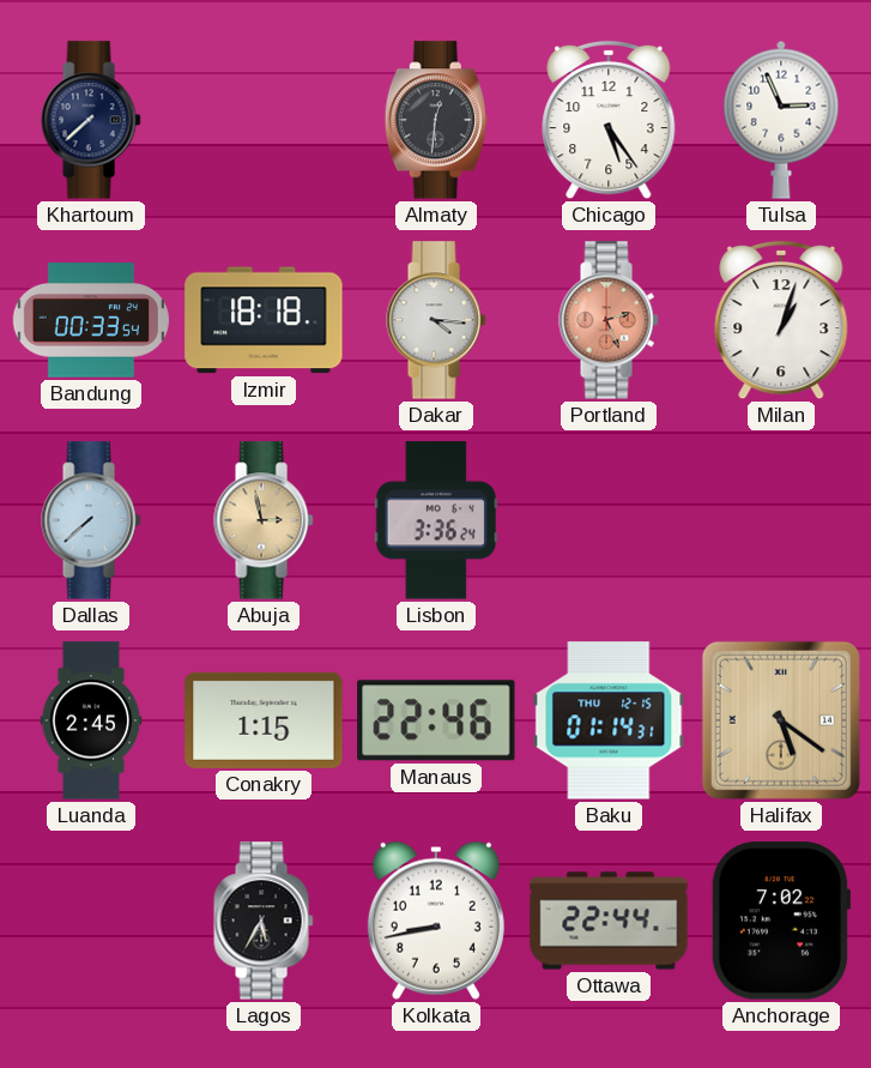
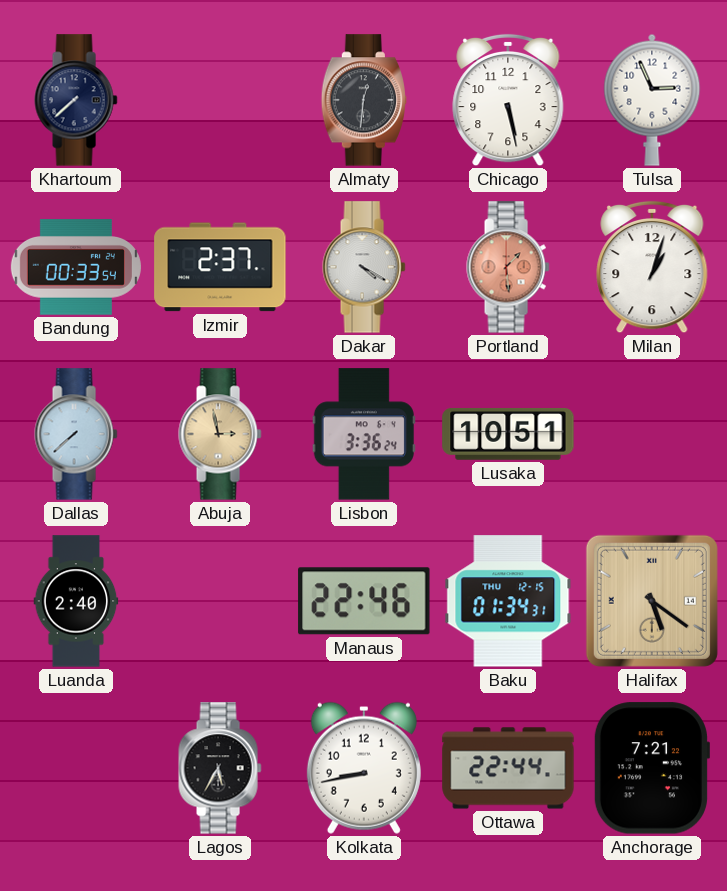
Chicago: 5:24 -> 5:28
Izmir: 18:18 -> 2:37
Dakar: 4:16 -> 4:20
Portland: 2:26 -> 1:29
Lusaka: none -> 10:51
Luanda: 2:45 -> 2:40
Conakry: 1:15 -> none
Baku: 01:14 -> 01:34
Anchorage: 7:02 -> 7:21
